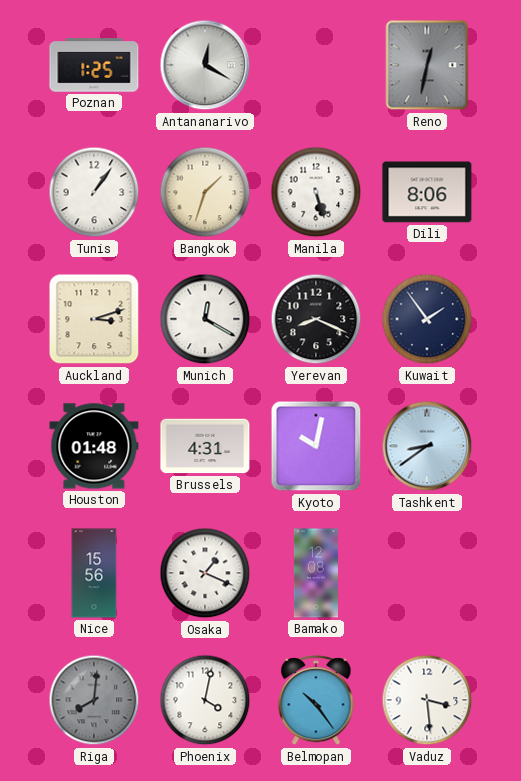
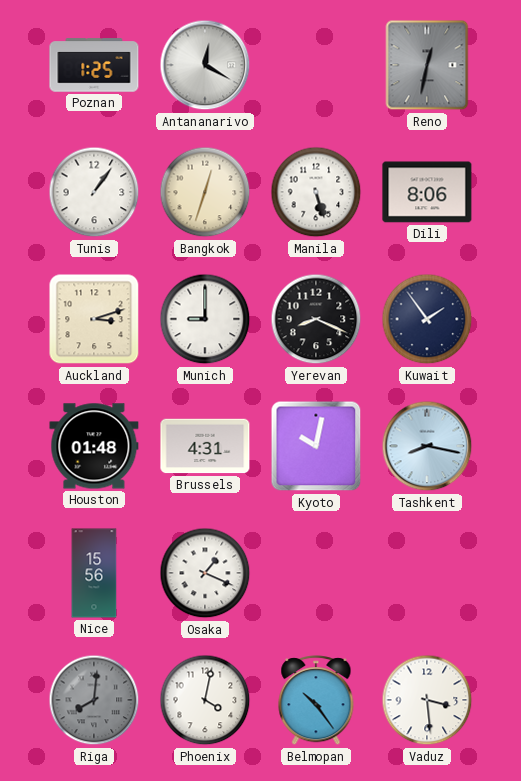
Bangkok: 1:33 -> 12:33
Munich: 12:20 -> 9:00
Tashkent: 8:39 -> 8:17
Bamako: 12:08 -> none
